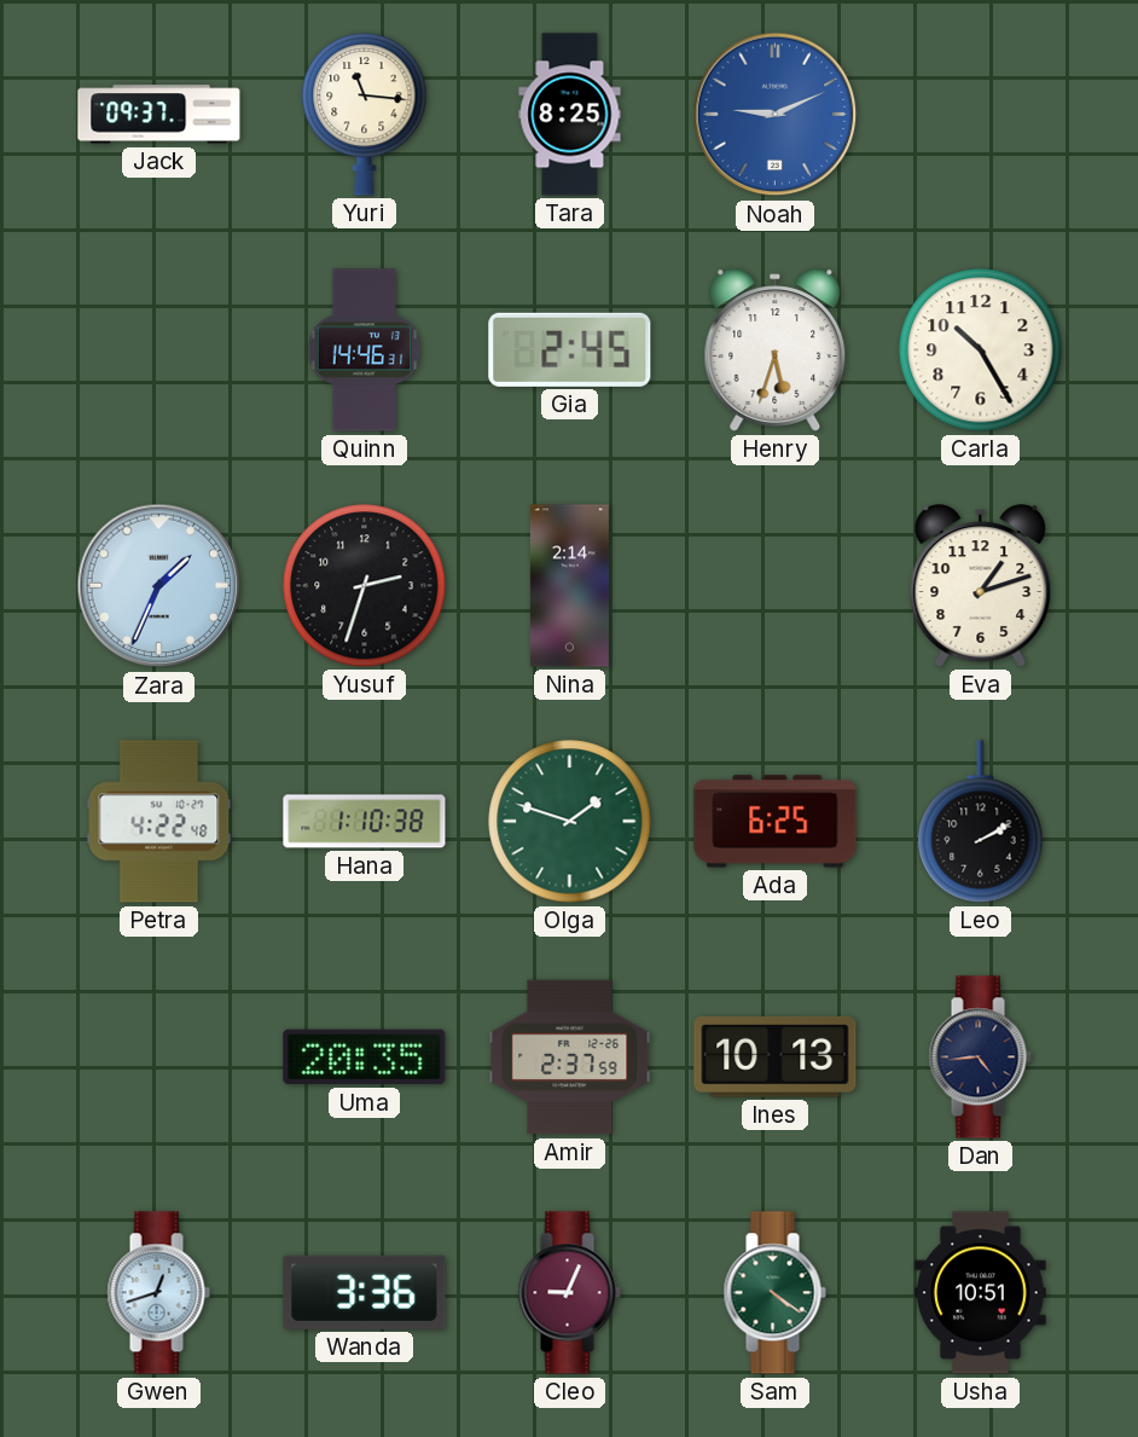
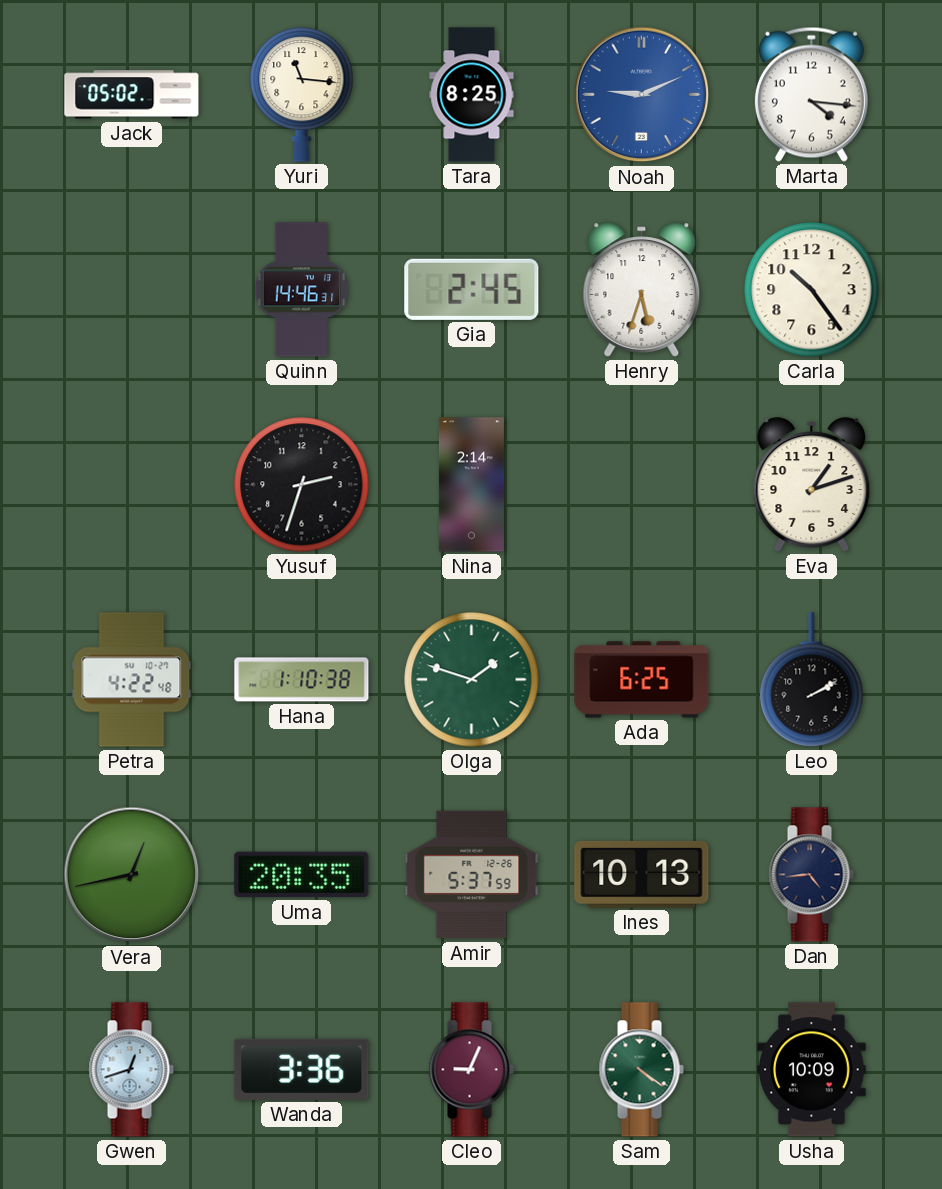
Jack: 09:37 -> 05:02
Marta: none -> 4:16
Carla: 10:25 -> 10:24
Zara: 1:34 -> none
Vera: none -> 12:43
Amir: 2:37 -> 5:37
Usha: 10:51 -> 10:09
